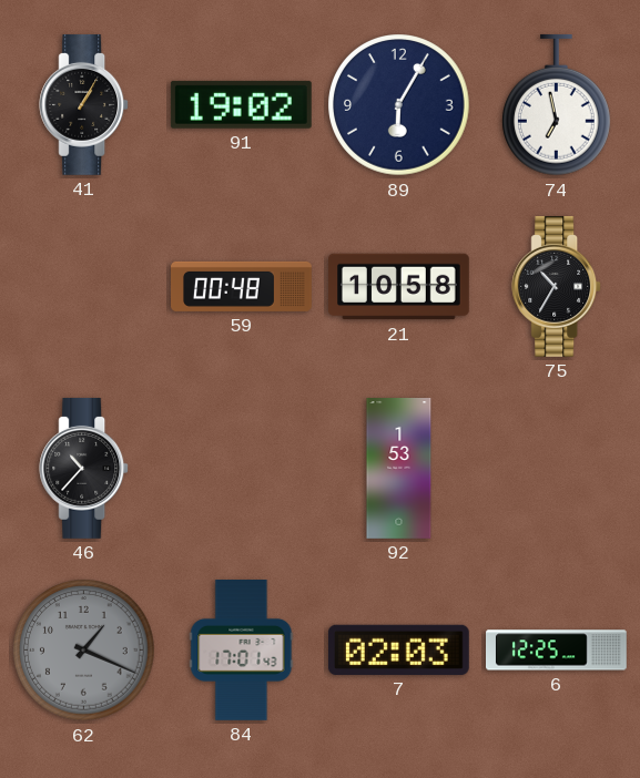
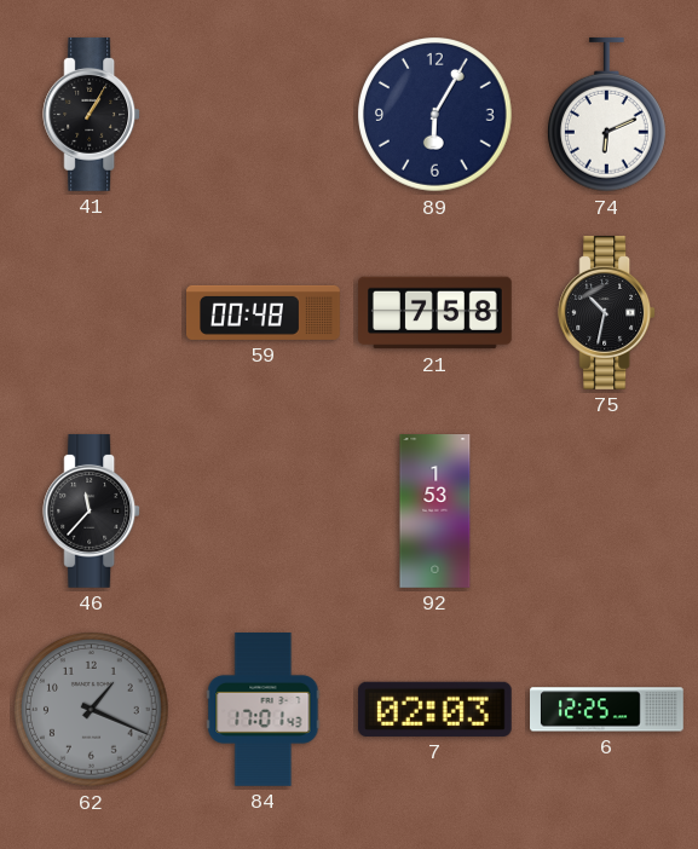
91: 19:02 -> none
74: 6:58 -> 6:11
21: 10:58 -> 7:58
75: 10:35 -> 10:32
46: 10:37 -> 11:37
